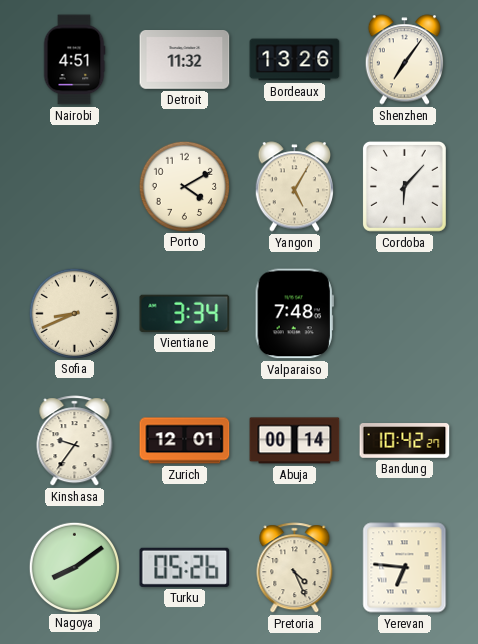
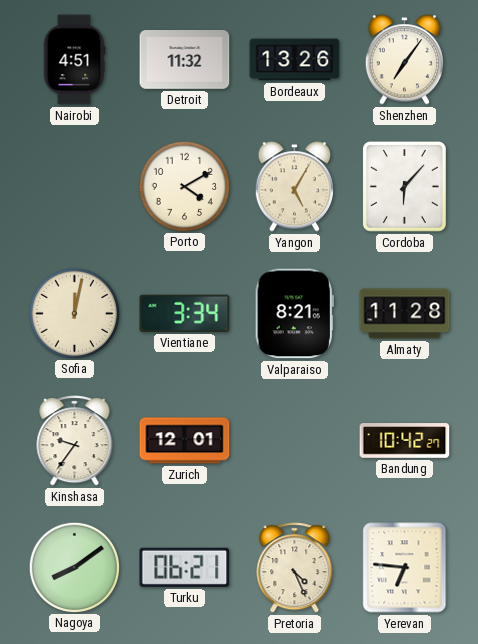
Sofia: 8:41 -> 12:02
Valparaiso: 7:48 -> 8:21
Almaty: none -> 11:28
Abuja: 00:14 -> none
Turku: 05:26 -> 06:21
